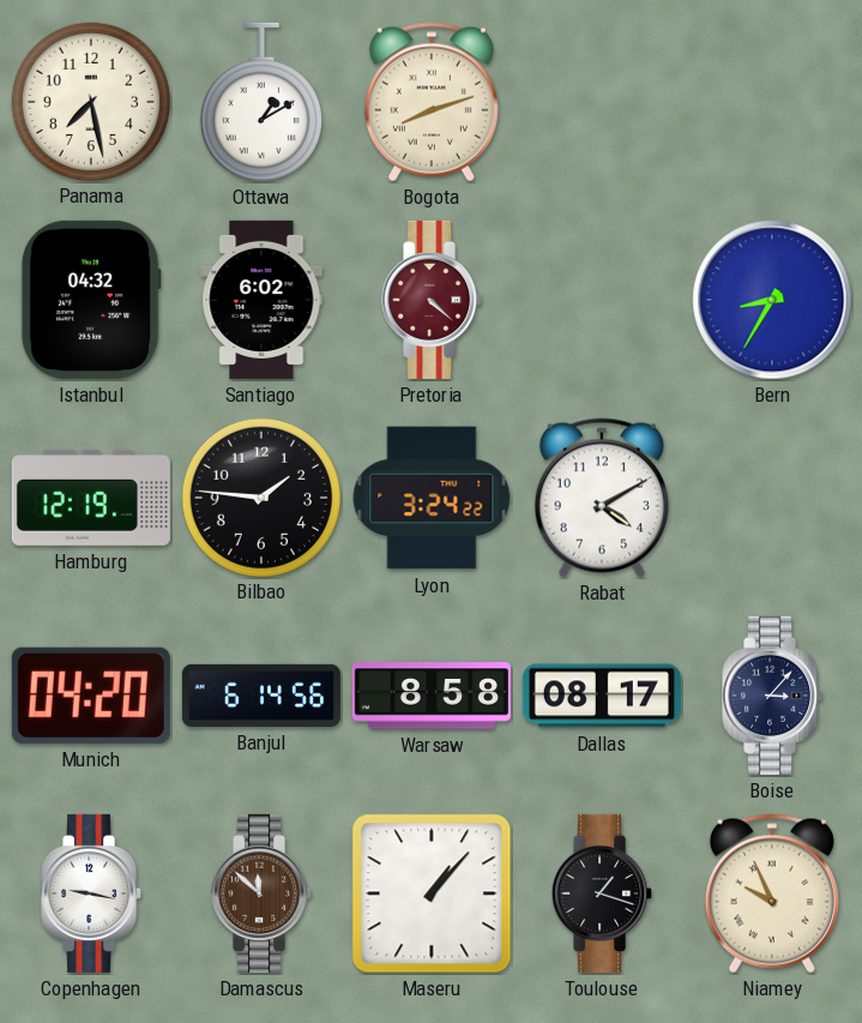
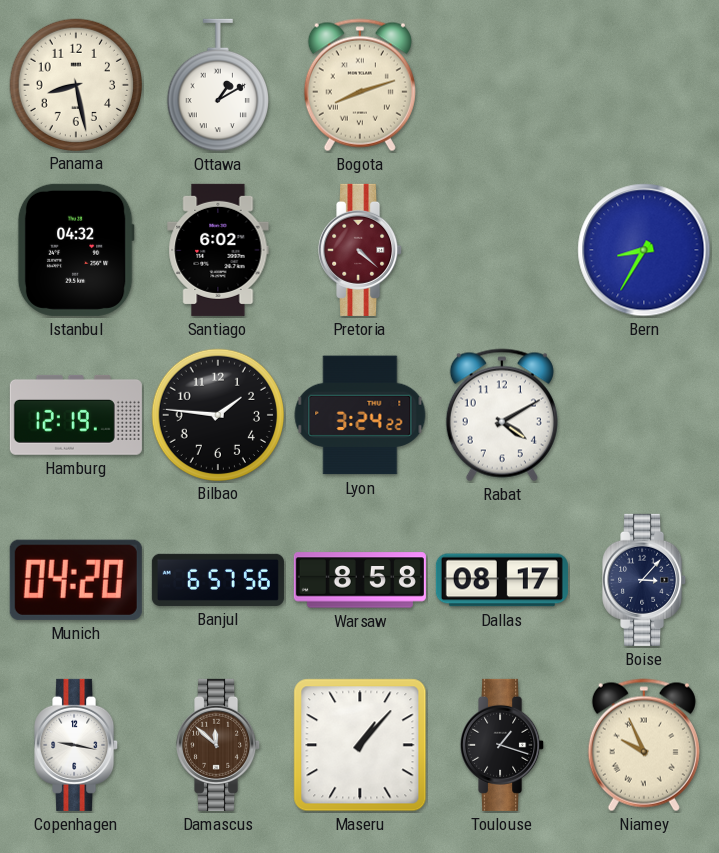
Panama: 7:28 -> 8:28
Banjul: 6:14 -> 6:57
